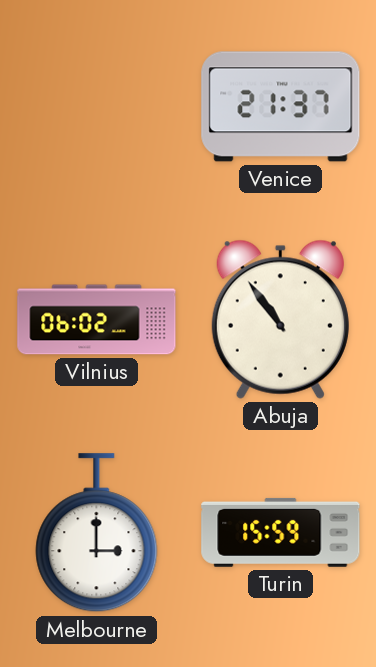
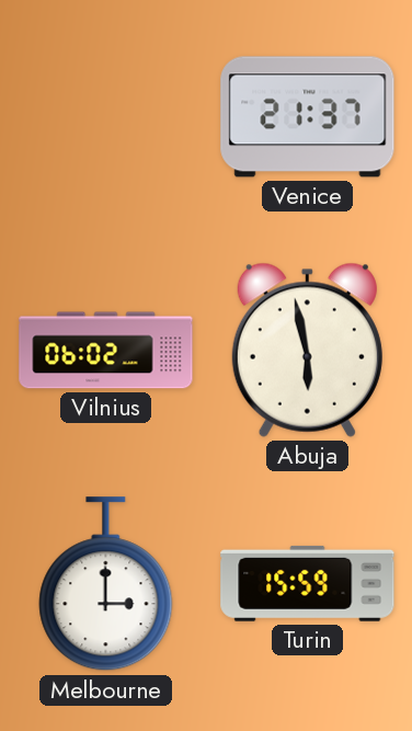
Abuja: 10:54 -> 5:58
